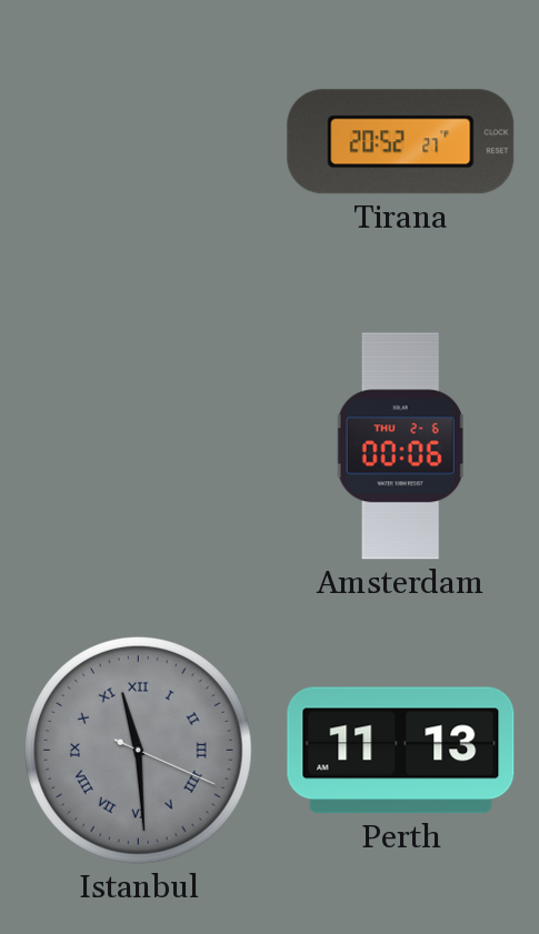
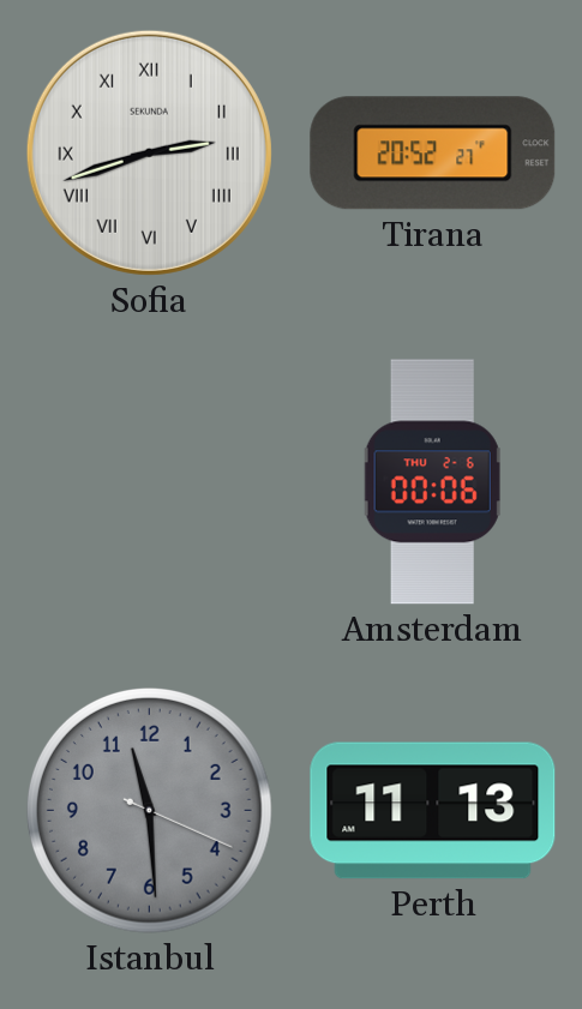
Sofia: none -> 2:42
Istanbul numerals: Roman -> Arabic
